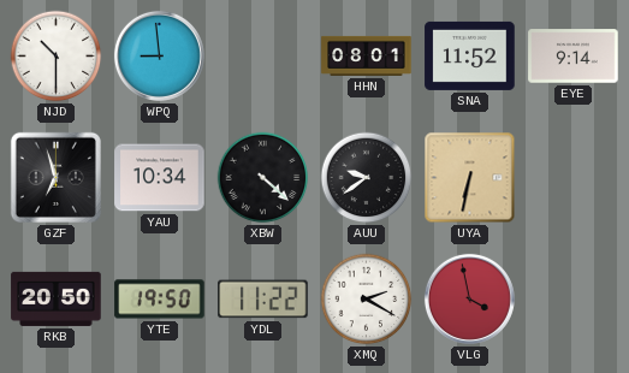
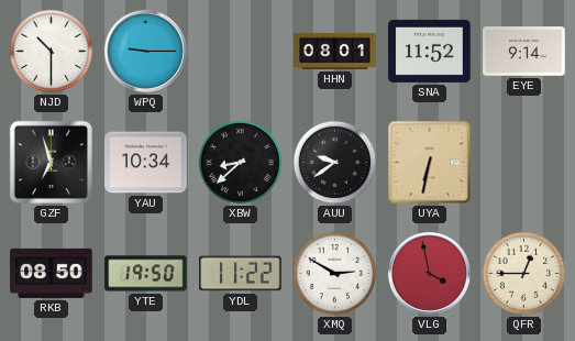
WPQ: 8:59 -> 9:15
XBW: 4:22 -> 8:38
RKB: 20:50 -> 08:50
XMQ: 2:20 -> 2:50
QFR: none -> 12:45
